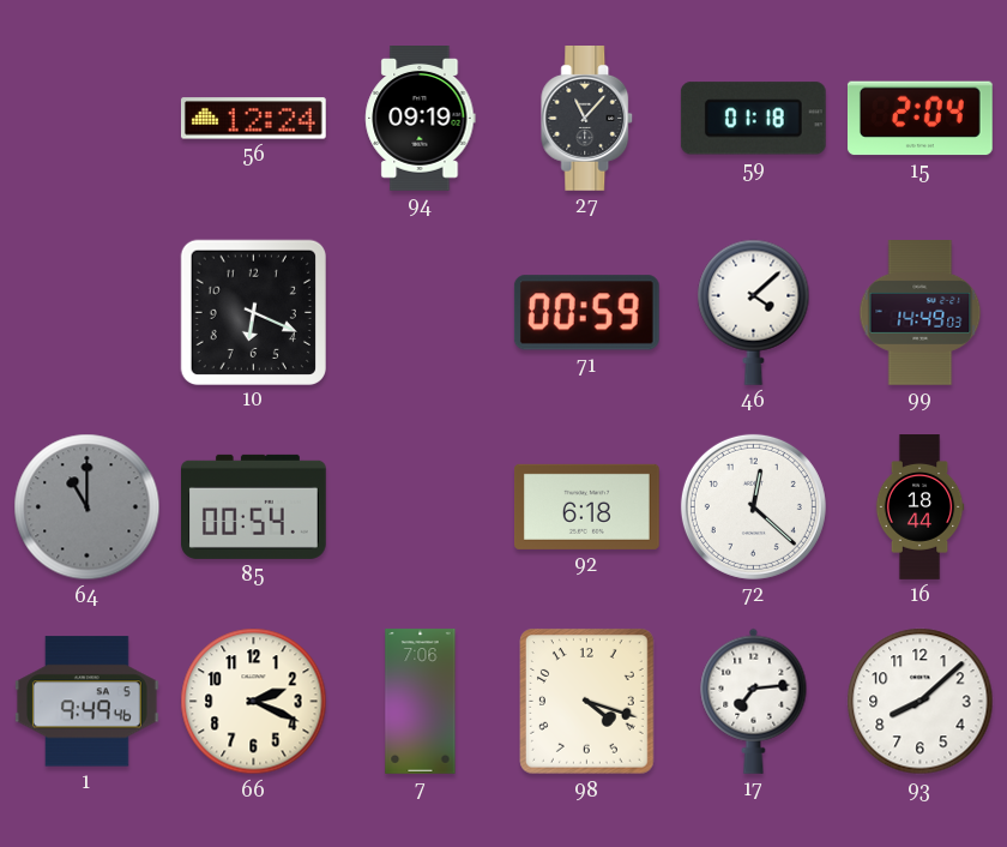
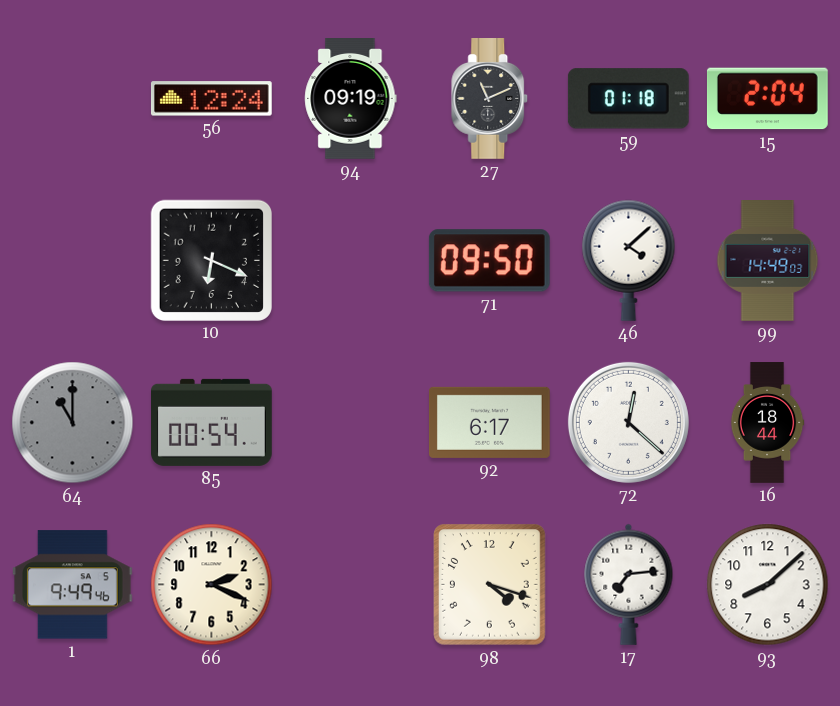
27: 11:07 -> 11:11
71: 00:59 -> 09:50
92: 6:18 -> 6:17
7: 7:06 -> none
